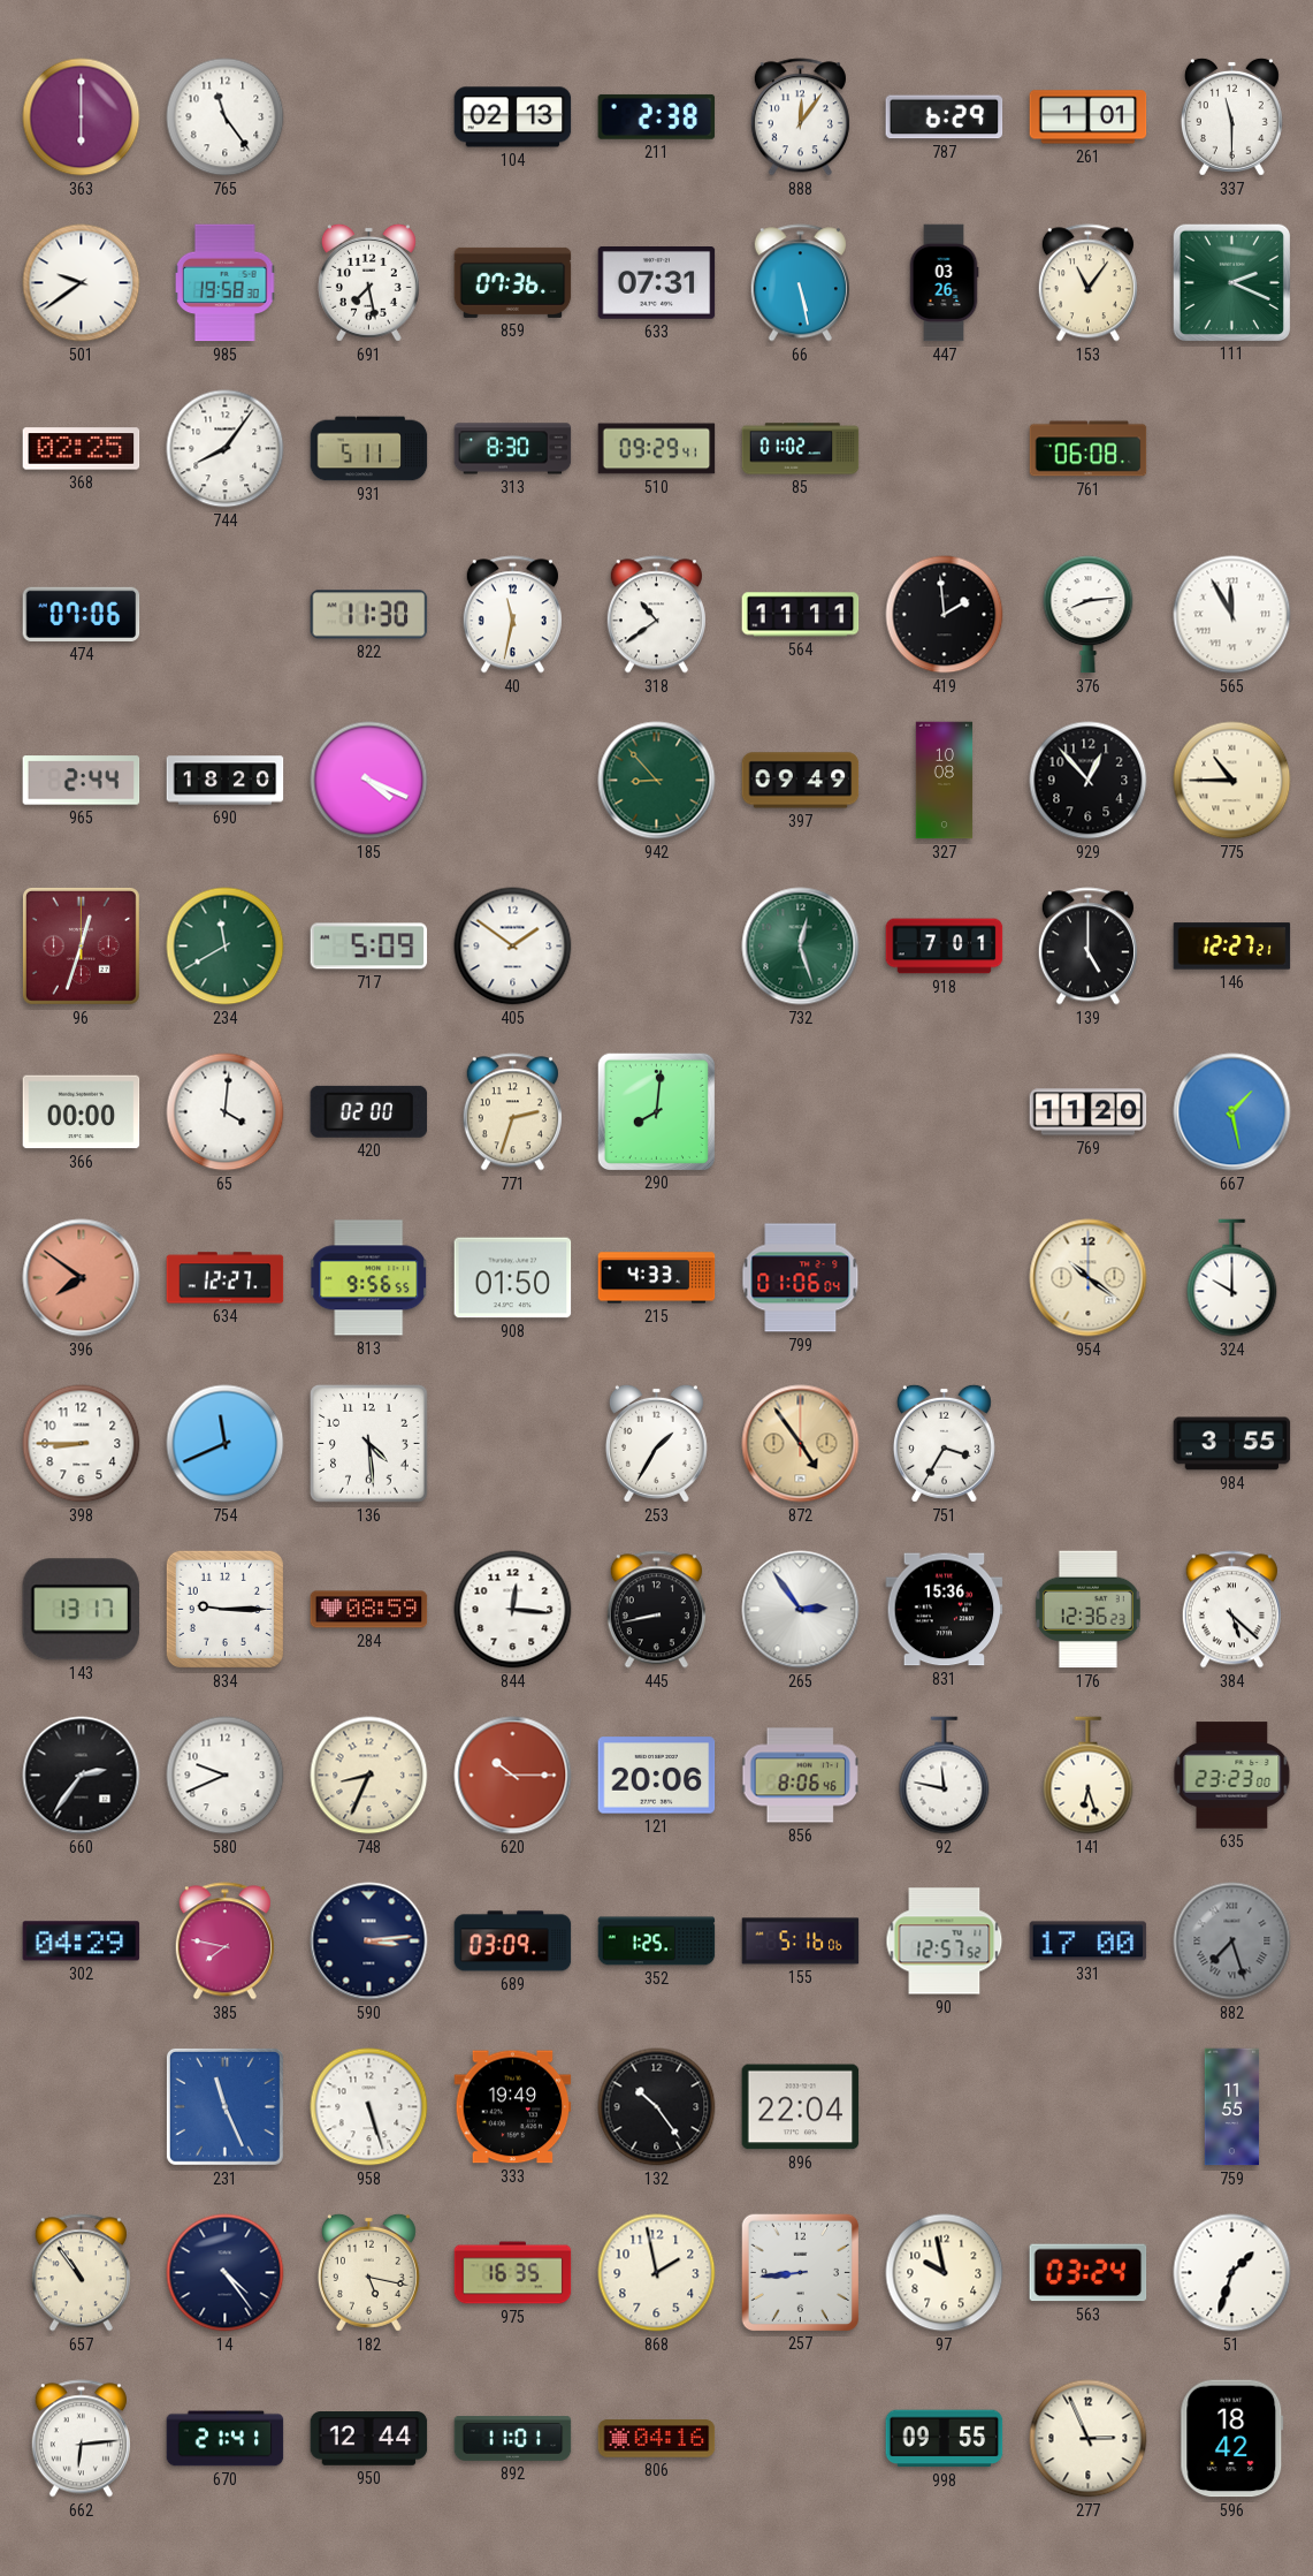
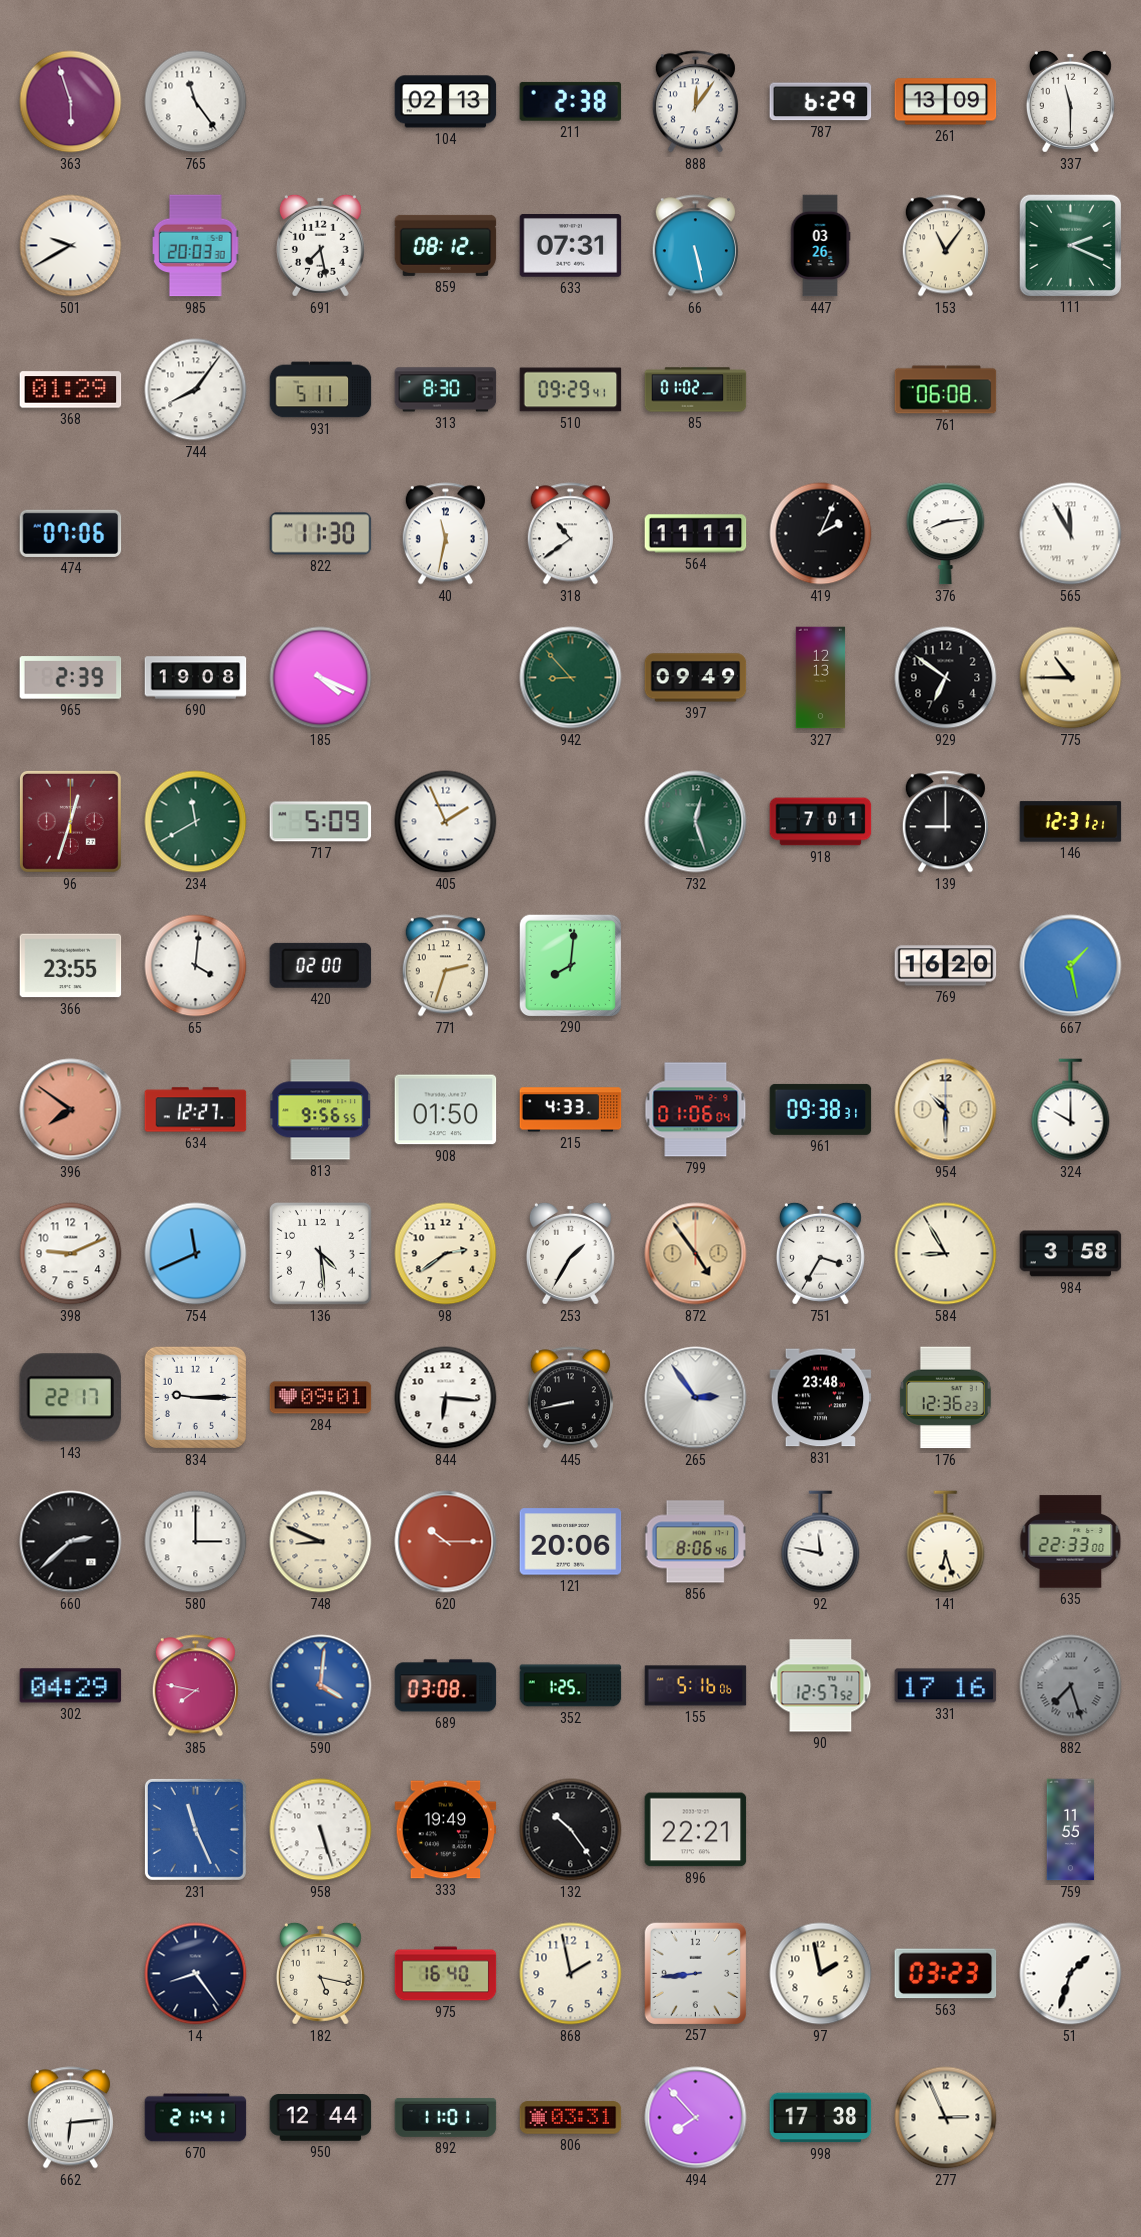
363: 6:00 -> 5:57
261: 1:01 -> 13:09
501: 9:39 -> 9:40
985: 19:58 -> 20:03
859: 07:36 -> 08:12
368: 02:25 -> 01:29
419: 1:59 -> 2:04
965: 2:44 -> 2:39
690: 18:20 -> 19:08
327: 10:08 -> 12:13
929: 12:53 -> 6:51
405: 1:51 -> 1:56
139: 5:00 -> 9:00
146: 12:27 -> 12:31
366: 00:00 -> 23:55
769: 11:20 -> 16:20
961: none -> 09:38
954: 10:21 -> 10:30
398: 8:45 -> 9:11
98: none -> 2:39
584: none -> 8:55
984: 3:55 -> 3:58
143: 13:17 -> 22:17
284: 08:59 -> 09:01
844: 12:16 -> 6:16
831: 15:36 -> 23:48
384: 5:22 -> none
660: 2:36 -> 2:38
580: 9:41 -> 3:00
748: 8:34 -> 8:49
635: 23:23 -> 22:33
590: 3:14 -> 4:01
590 dial: navy -> blue
689: 03:09 -> 03:08
331: 17:00 -> 17:16
896: 22:04 -> 22:21
657: 10:54 -> none
14: 4:24 -> 8:24
975: 16:35 -> 16:40
97: 9:58 -> 1:58
563: 03:24 -> 03:23
806: 04:16 -> 03:31
494: none -> 7:53
998: 09:55 -> 17:38
596: 18:42 -> none
